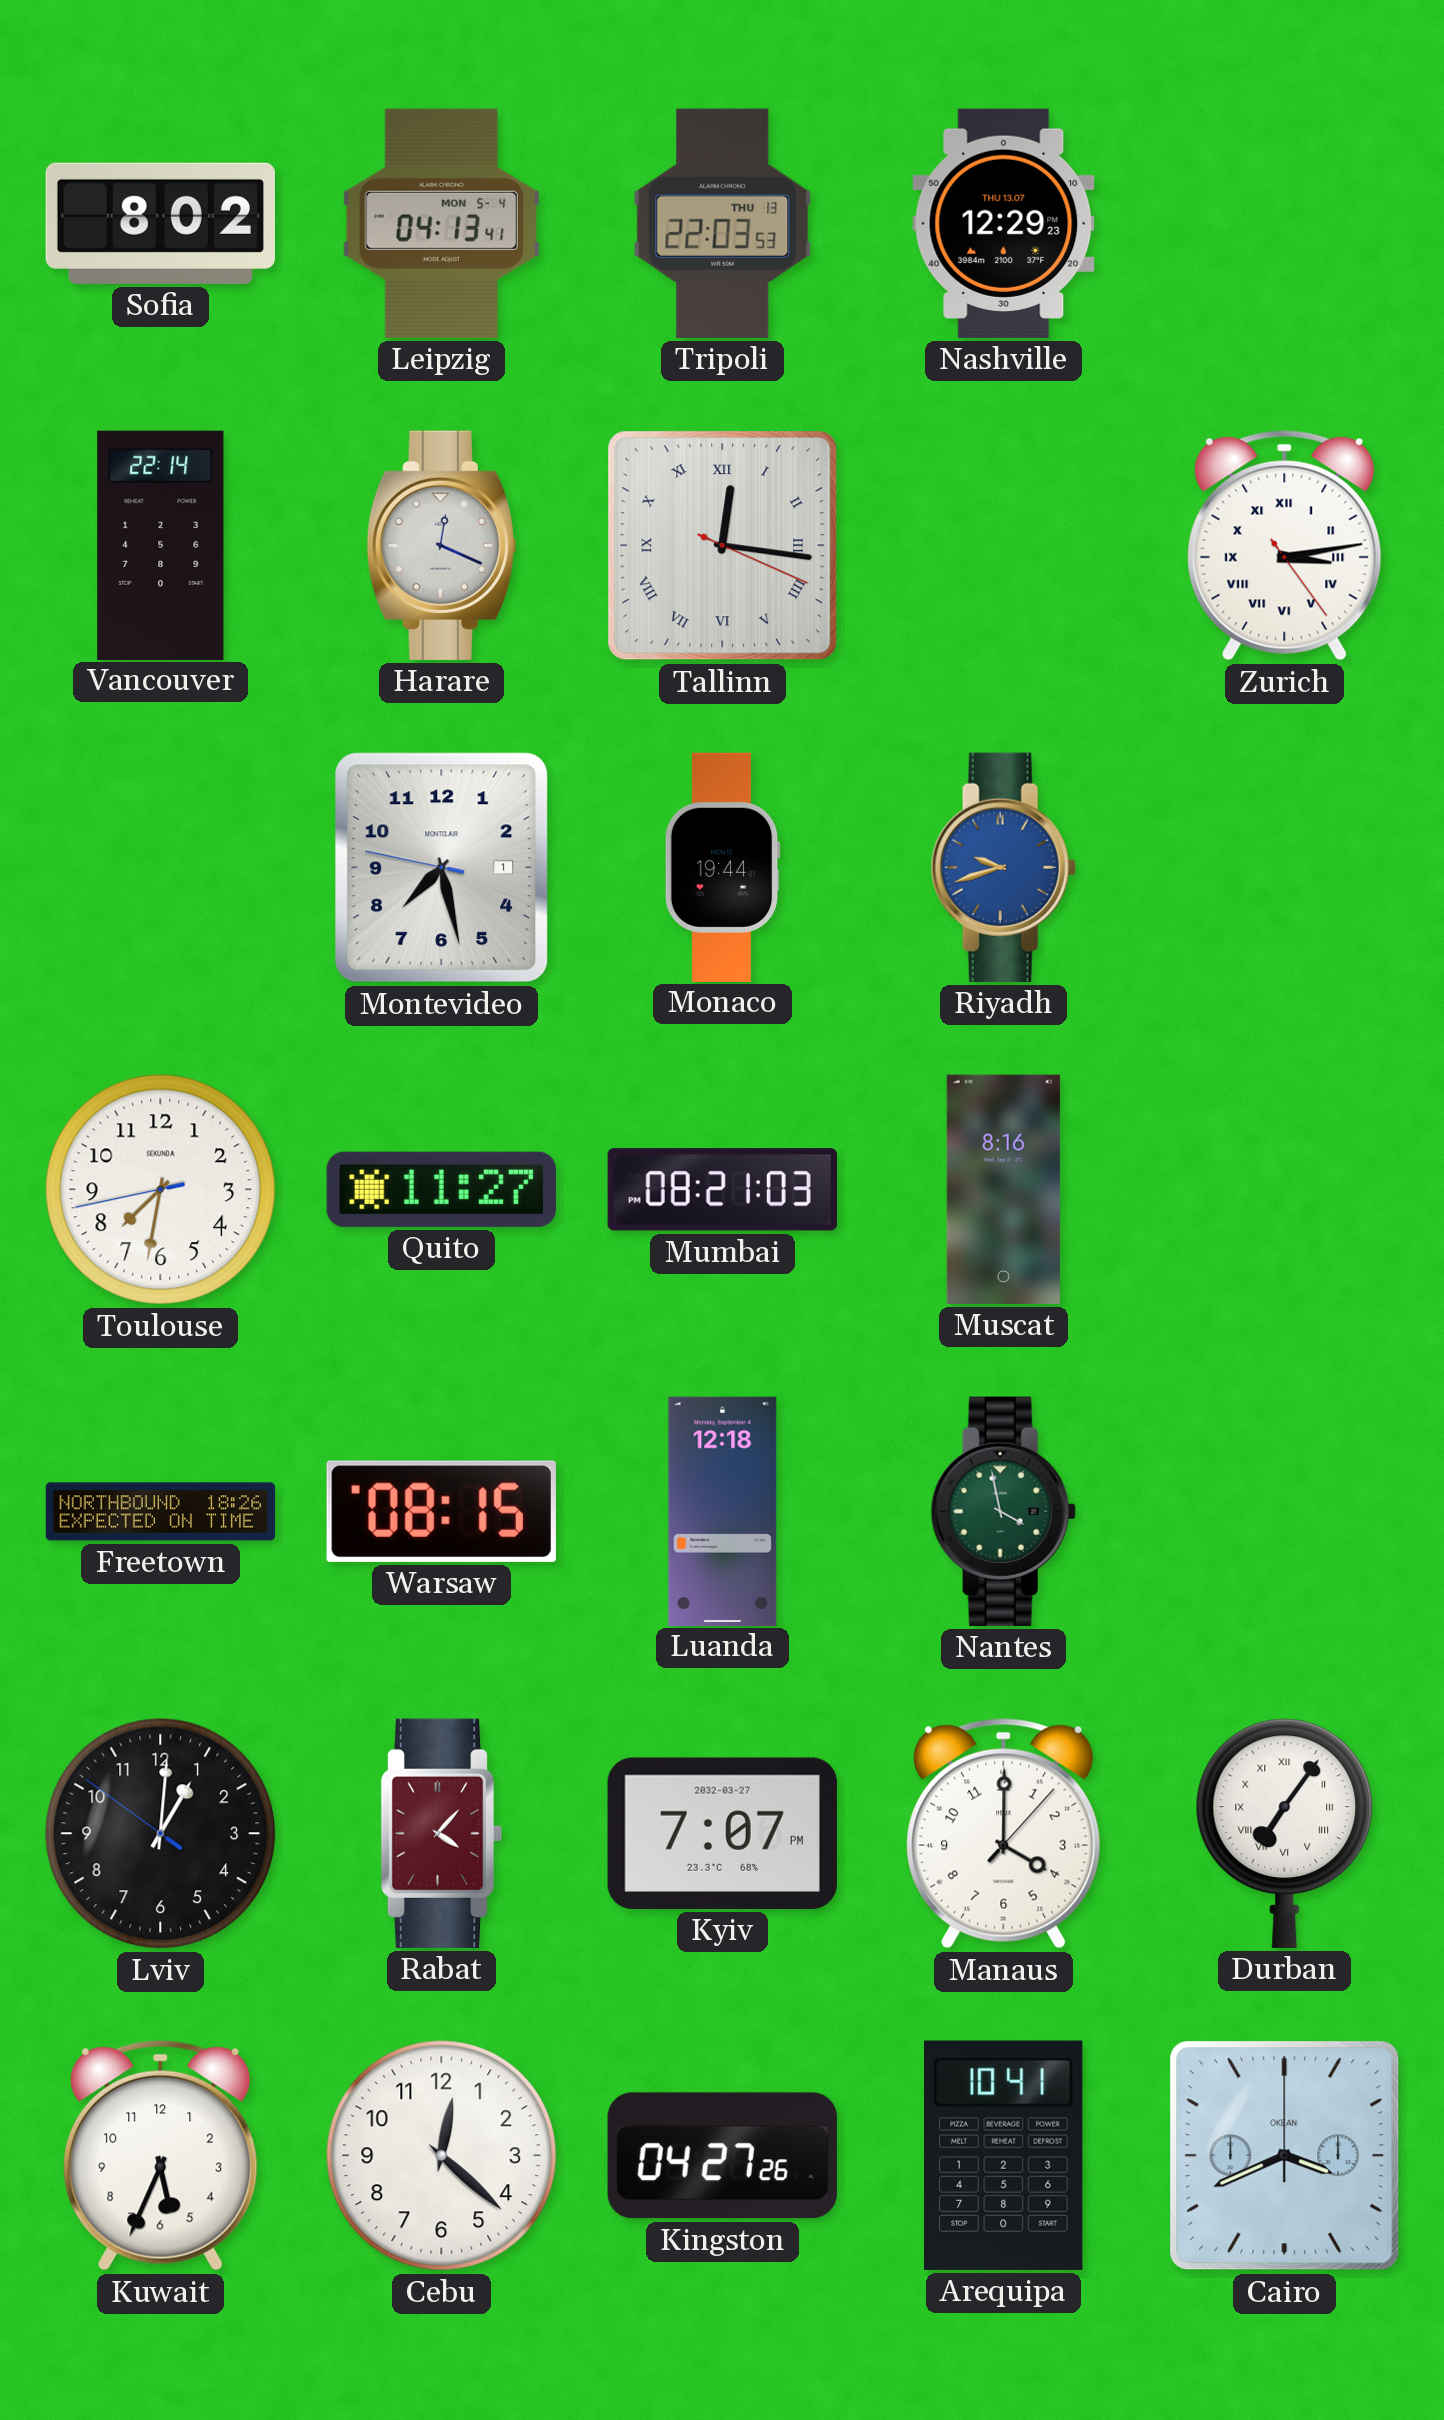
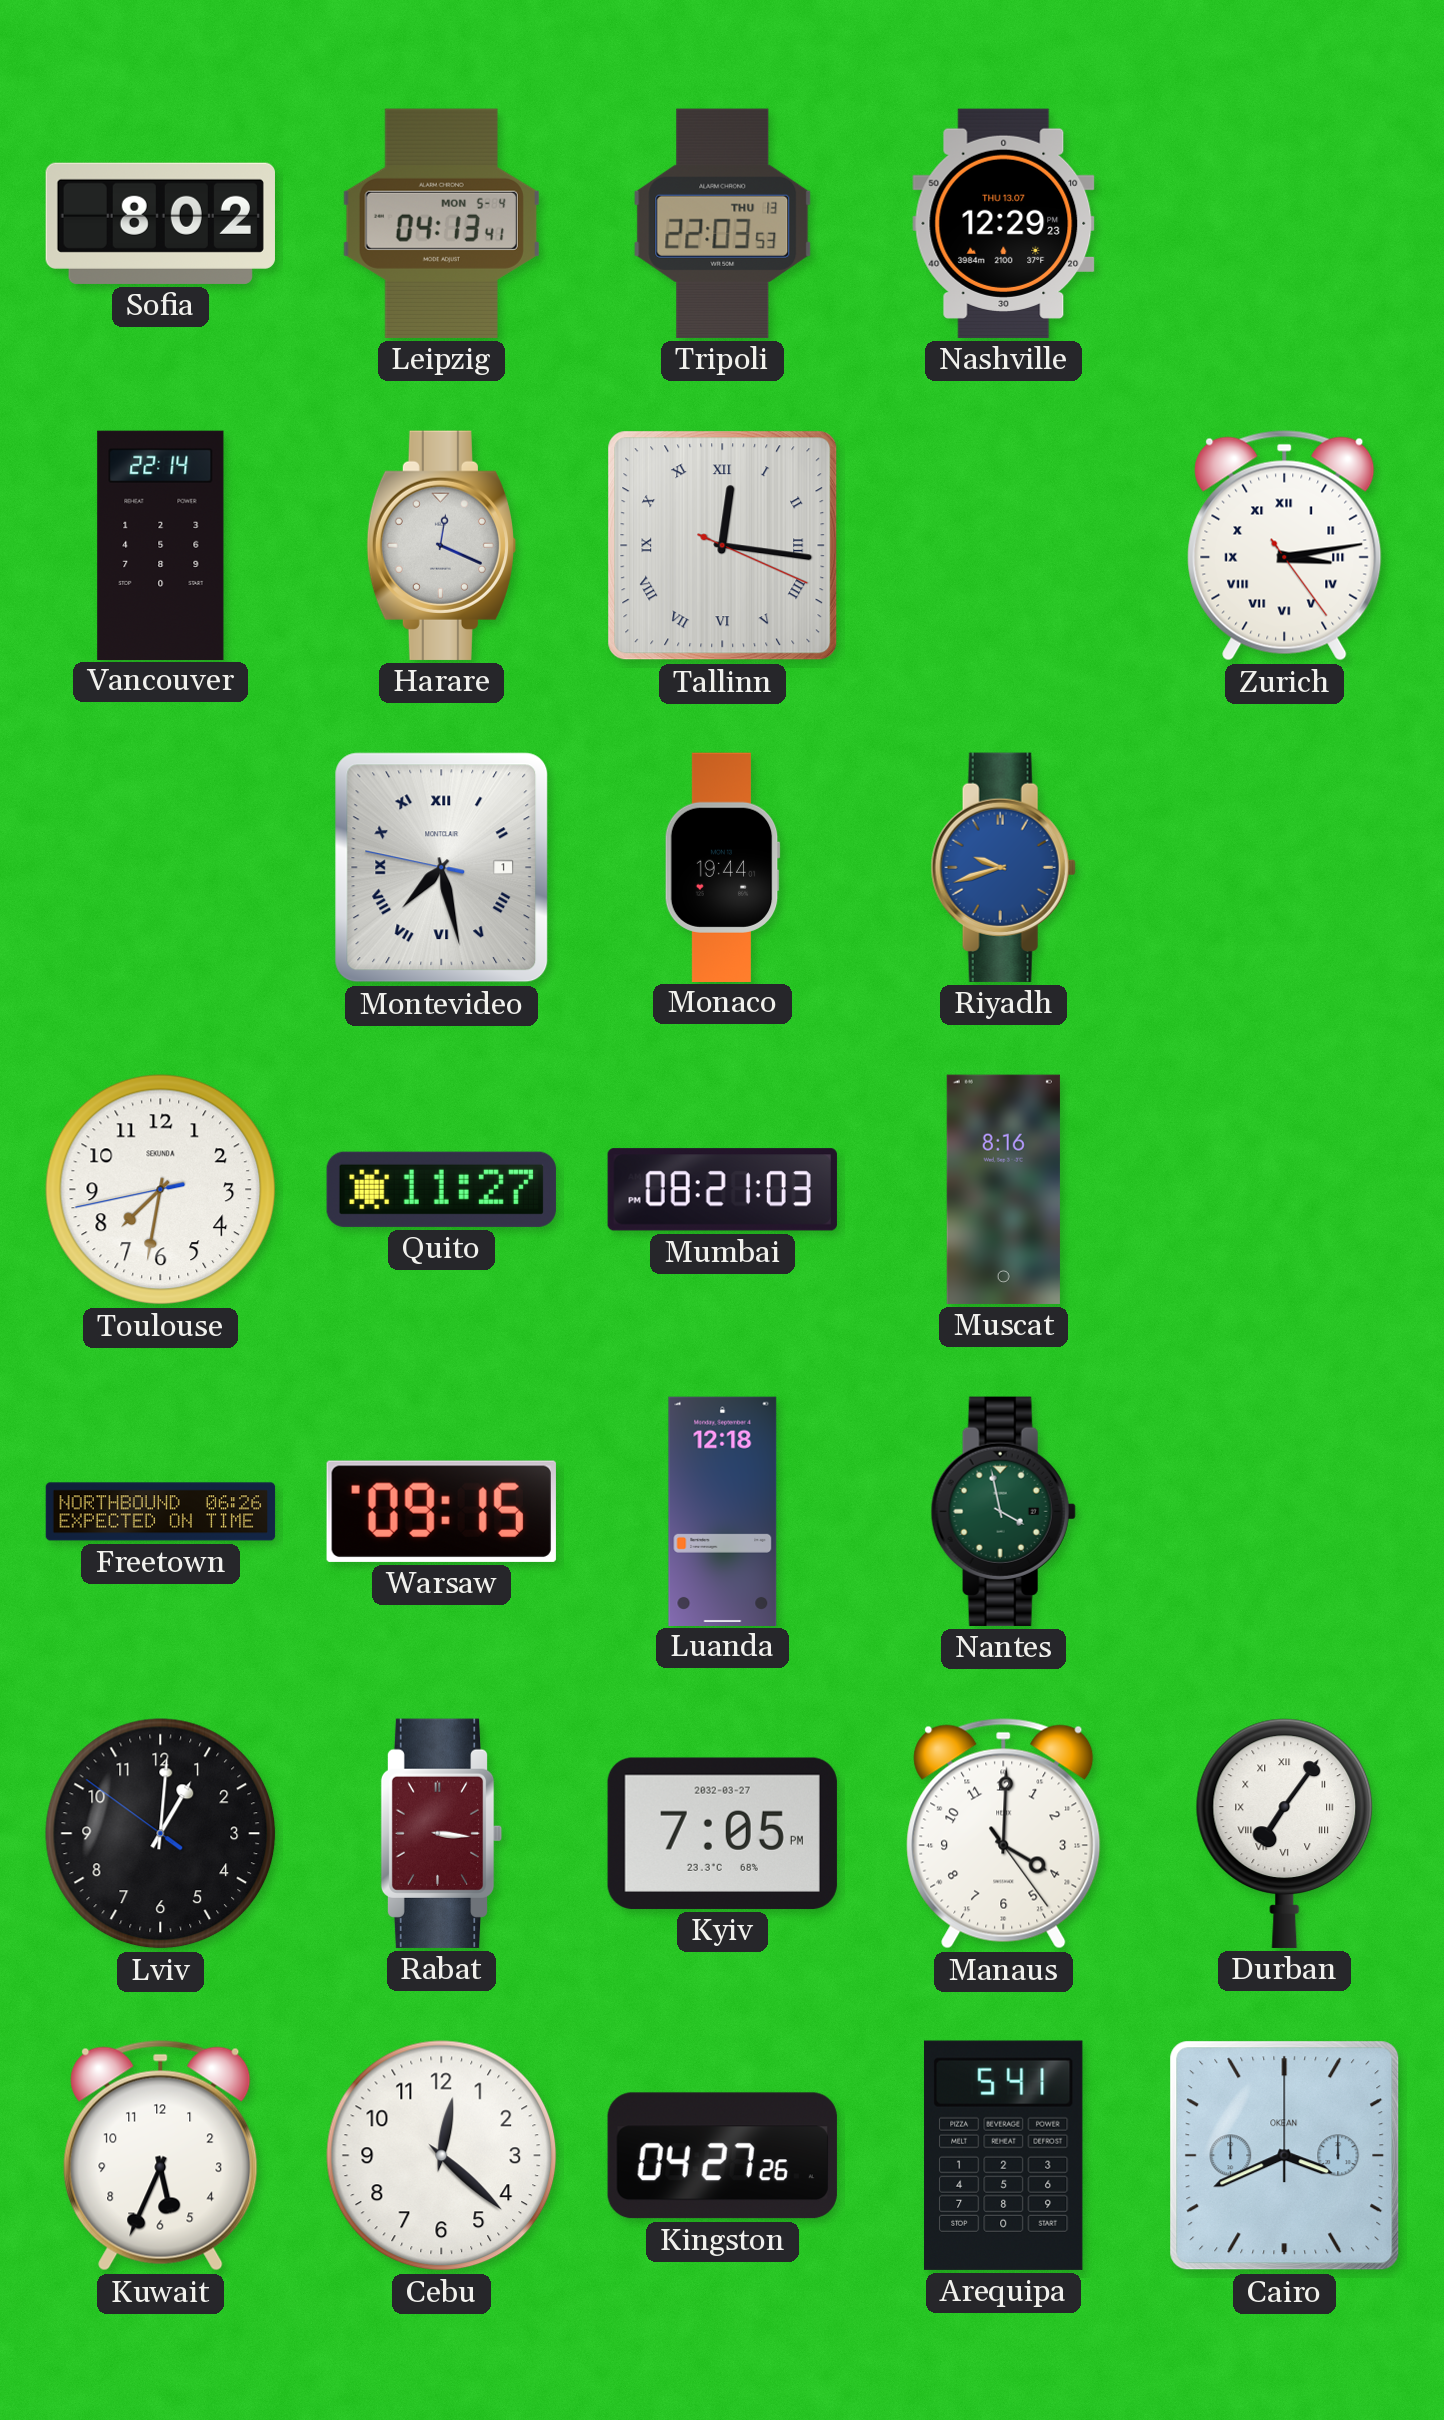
Montevideo numerals: Arabic -> Roman
Freetown: 18:26 -> 06:26
Warsaw: 08:15 -> 09:15
Rabat: 4:07 -> 3:16
Kyiv: 7:07 -> 7:05
Manaus: 4:00:07 -> 4:00:24
Arequipa: 10:41 -> 5:41
